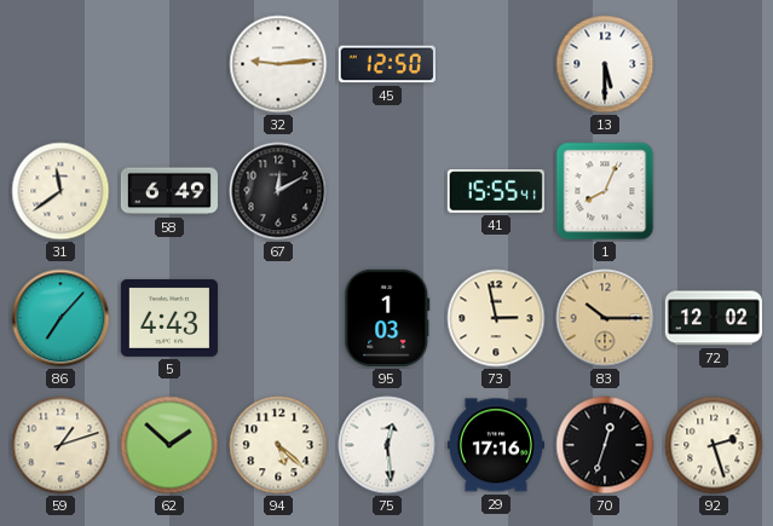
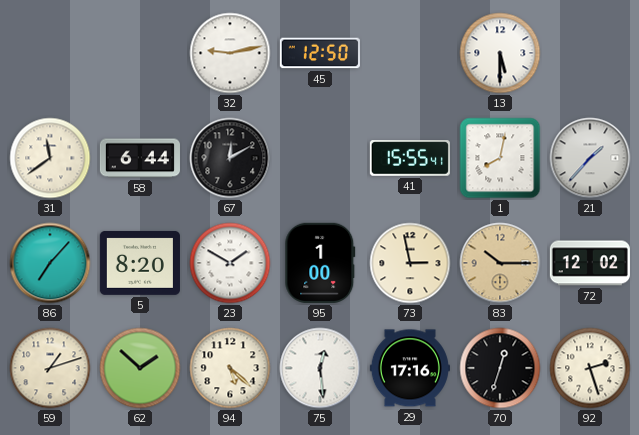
32: 9:14 -> 9:13
58: 6:49 -> 6:44
1: 8:04 -> 8:02
21: none -> 1:37
5: 4:43 -> 8:20
23: none -> 1:50
95: 1:03 -> 1:00
